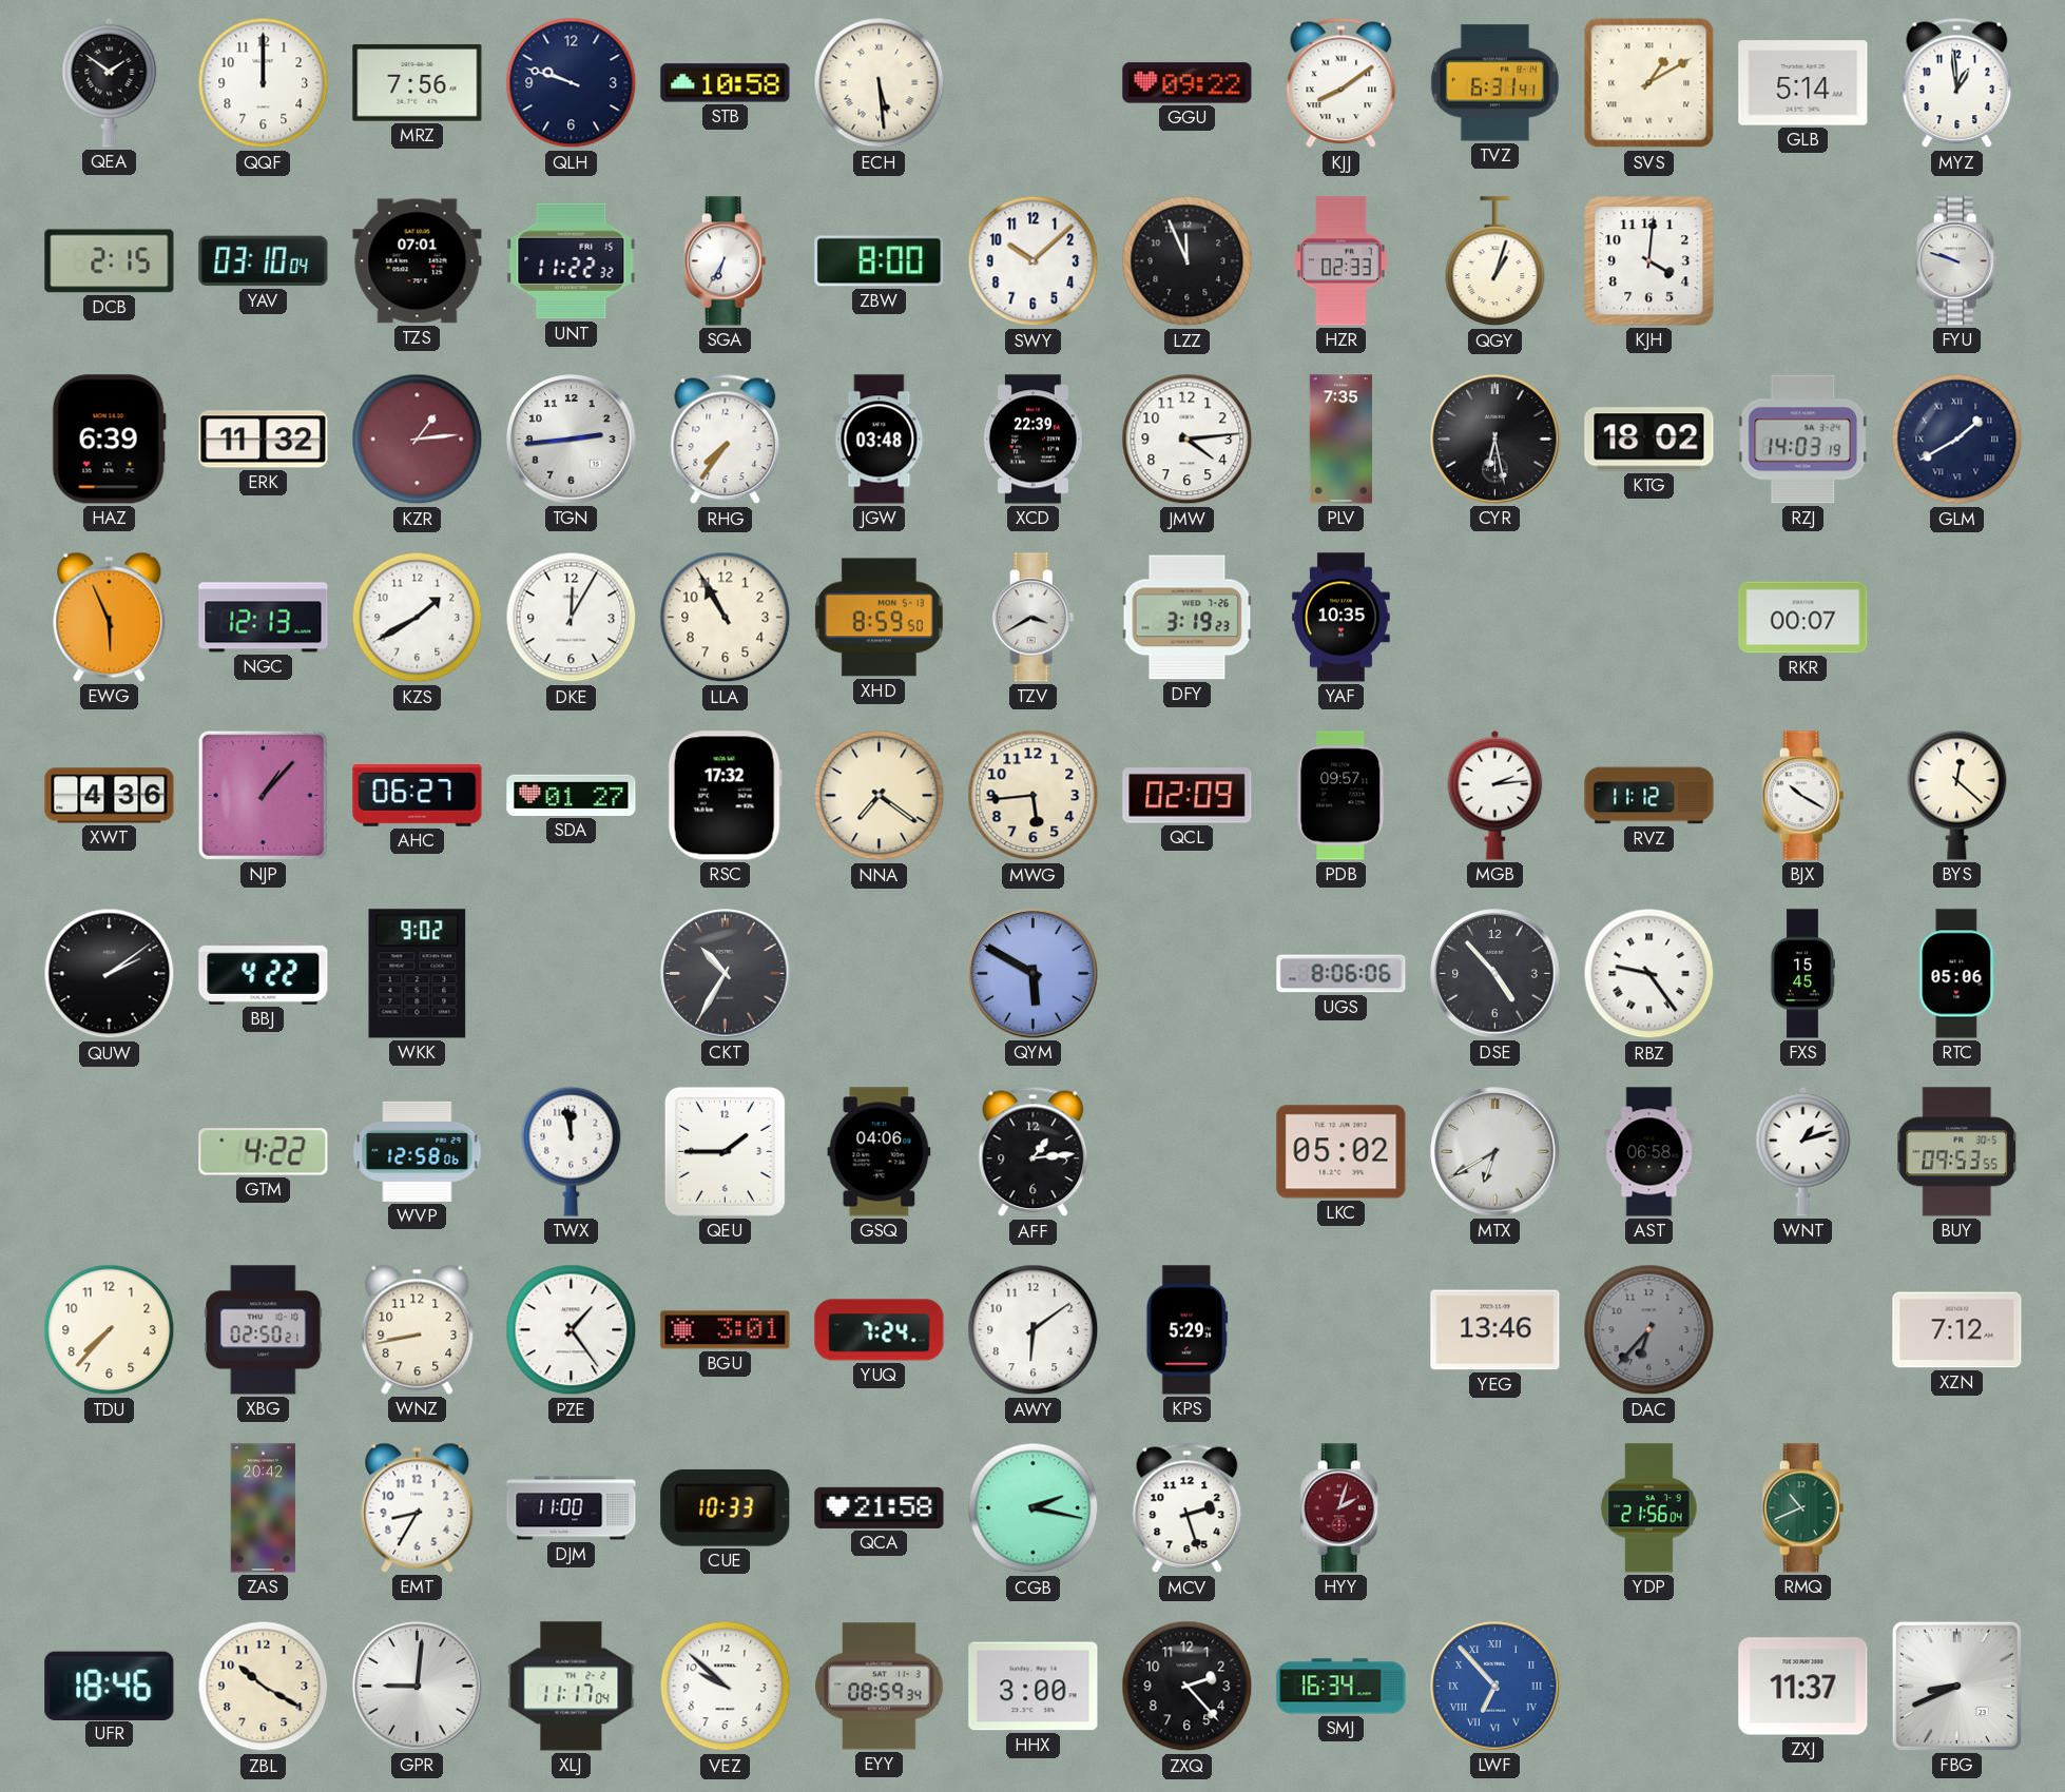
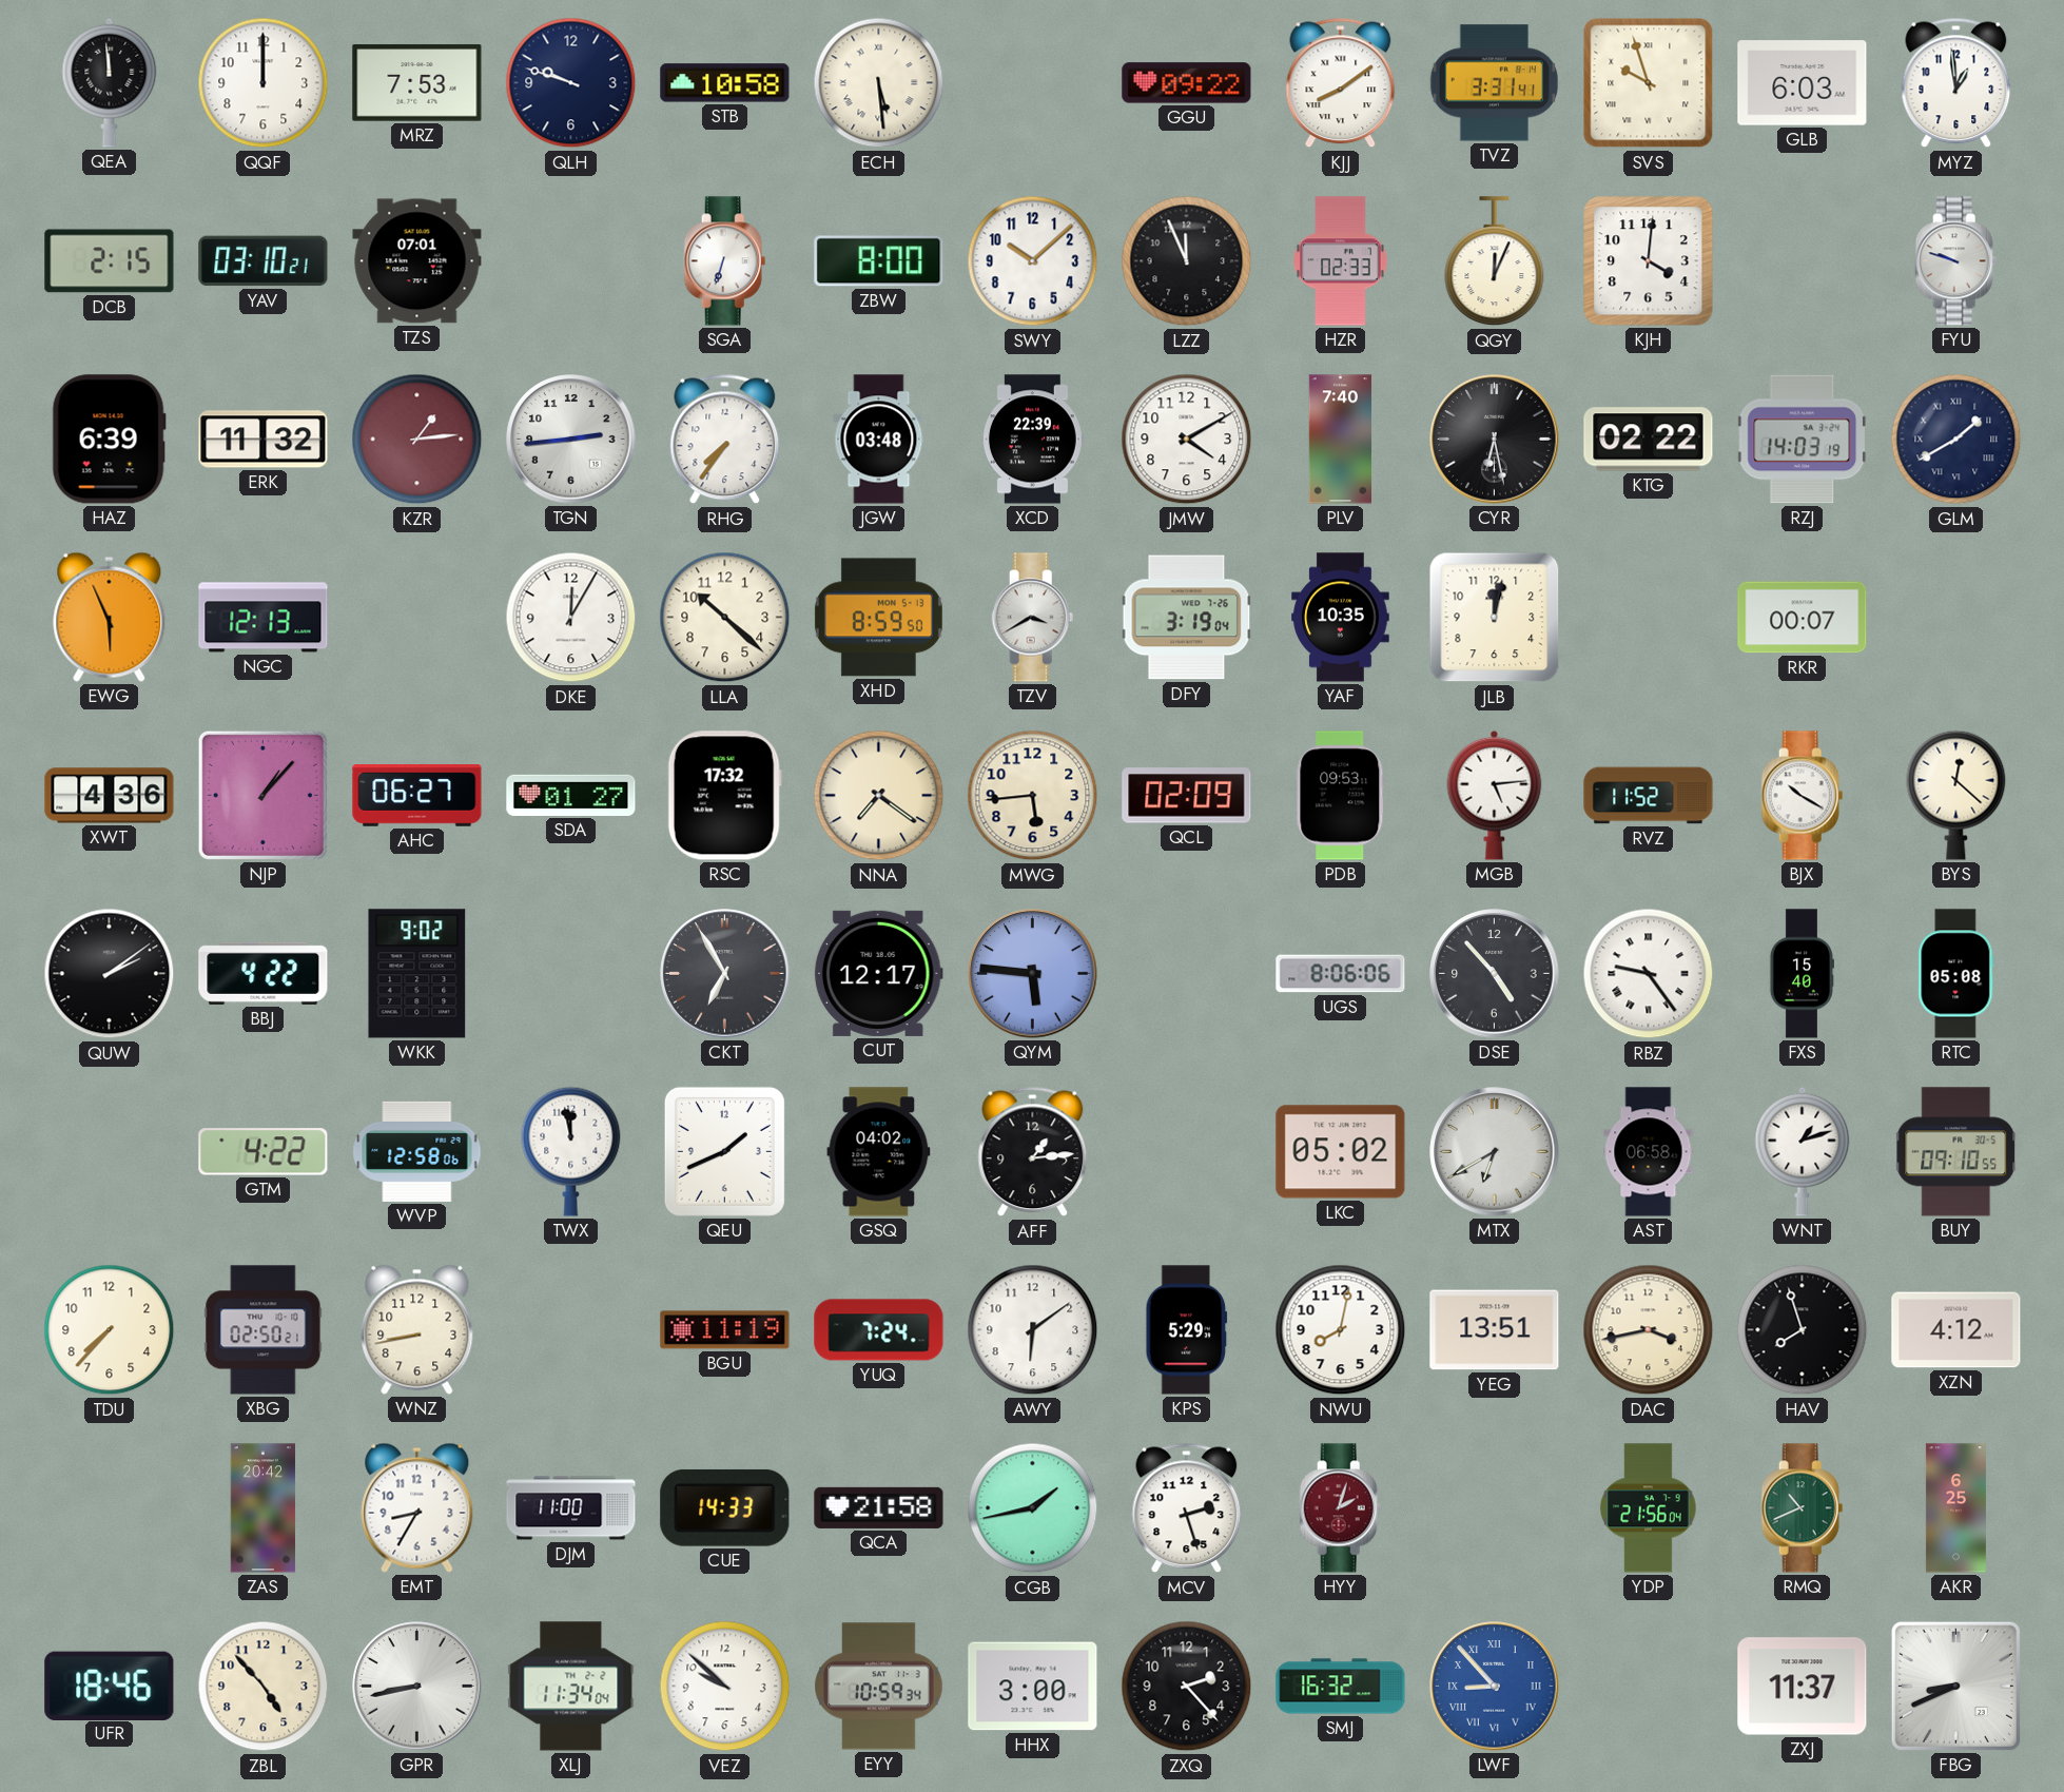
QEA: 1:51 -> 11:59
MRZ: 7:56 -> 7:53
TVZ: 6:31 -> 3:31
SVS: 1:10 -> 9:57
GLB: 5:14 -> 6:03
YAV: 03:10:04 -> 03:10:21
UNT: 11:22 -> none
SGA: 6:35 -> 6:33
QGY: 1:03 -> 12:04
JMW: 4:14 -> 4:10
PLV: 7:35 -> 7:40
KTG: 18:02 -> 02:22
KZS: 1:40 -> none
LLA: 10:55 -> 10:22
DFY: 3:19:23 -> 3:19:04
JLB: none -> 12:02
PDB: 09:57 -> 09:53
MGB: 2:14 -> 5:14
RVZ: 11:12 -> 11:52
CKT: 10:35 -> 6:55
CUT: none -> 12:17
QYM: 5:50 -> 5:46
FXS: 15:45 -> 15:40
RTC: 05:06 -> 05:08
QEU: 1:45 -> 1:41
GSQ: 04:06 -> 04:02
BUY: 09:53 -> 09:10
PZE: 1:24 -> none
BGU: 3:01 -> 11:19
NWU: none -> 8:02
YEG: 13:46 -> 13:51
DAC: 6:37 -> 3:43
DAC dial: grey -> cream
HAV: none -> 7:57
XZN: 7:12 -> 4:12
CUE: 10:33 -> 14:33
CGB: 2:17 -> 1:43
AKR: none -> 6:25
ZBL: 10:20 -> 4:53
GPR: 9:01 -> 8:43
XLJ: 11:17 -> 11:34
EYY: 08:59 -> 10:59
SMJ: 16:34 -> 16:32
LWF: 6:53 -> 8:53
